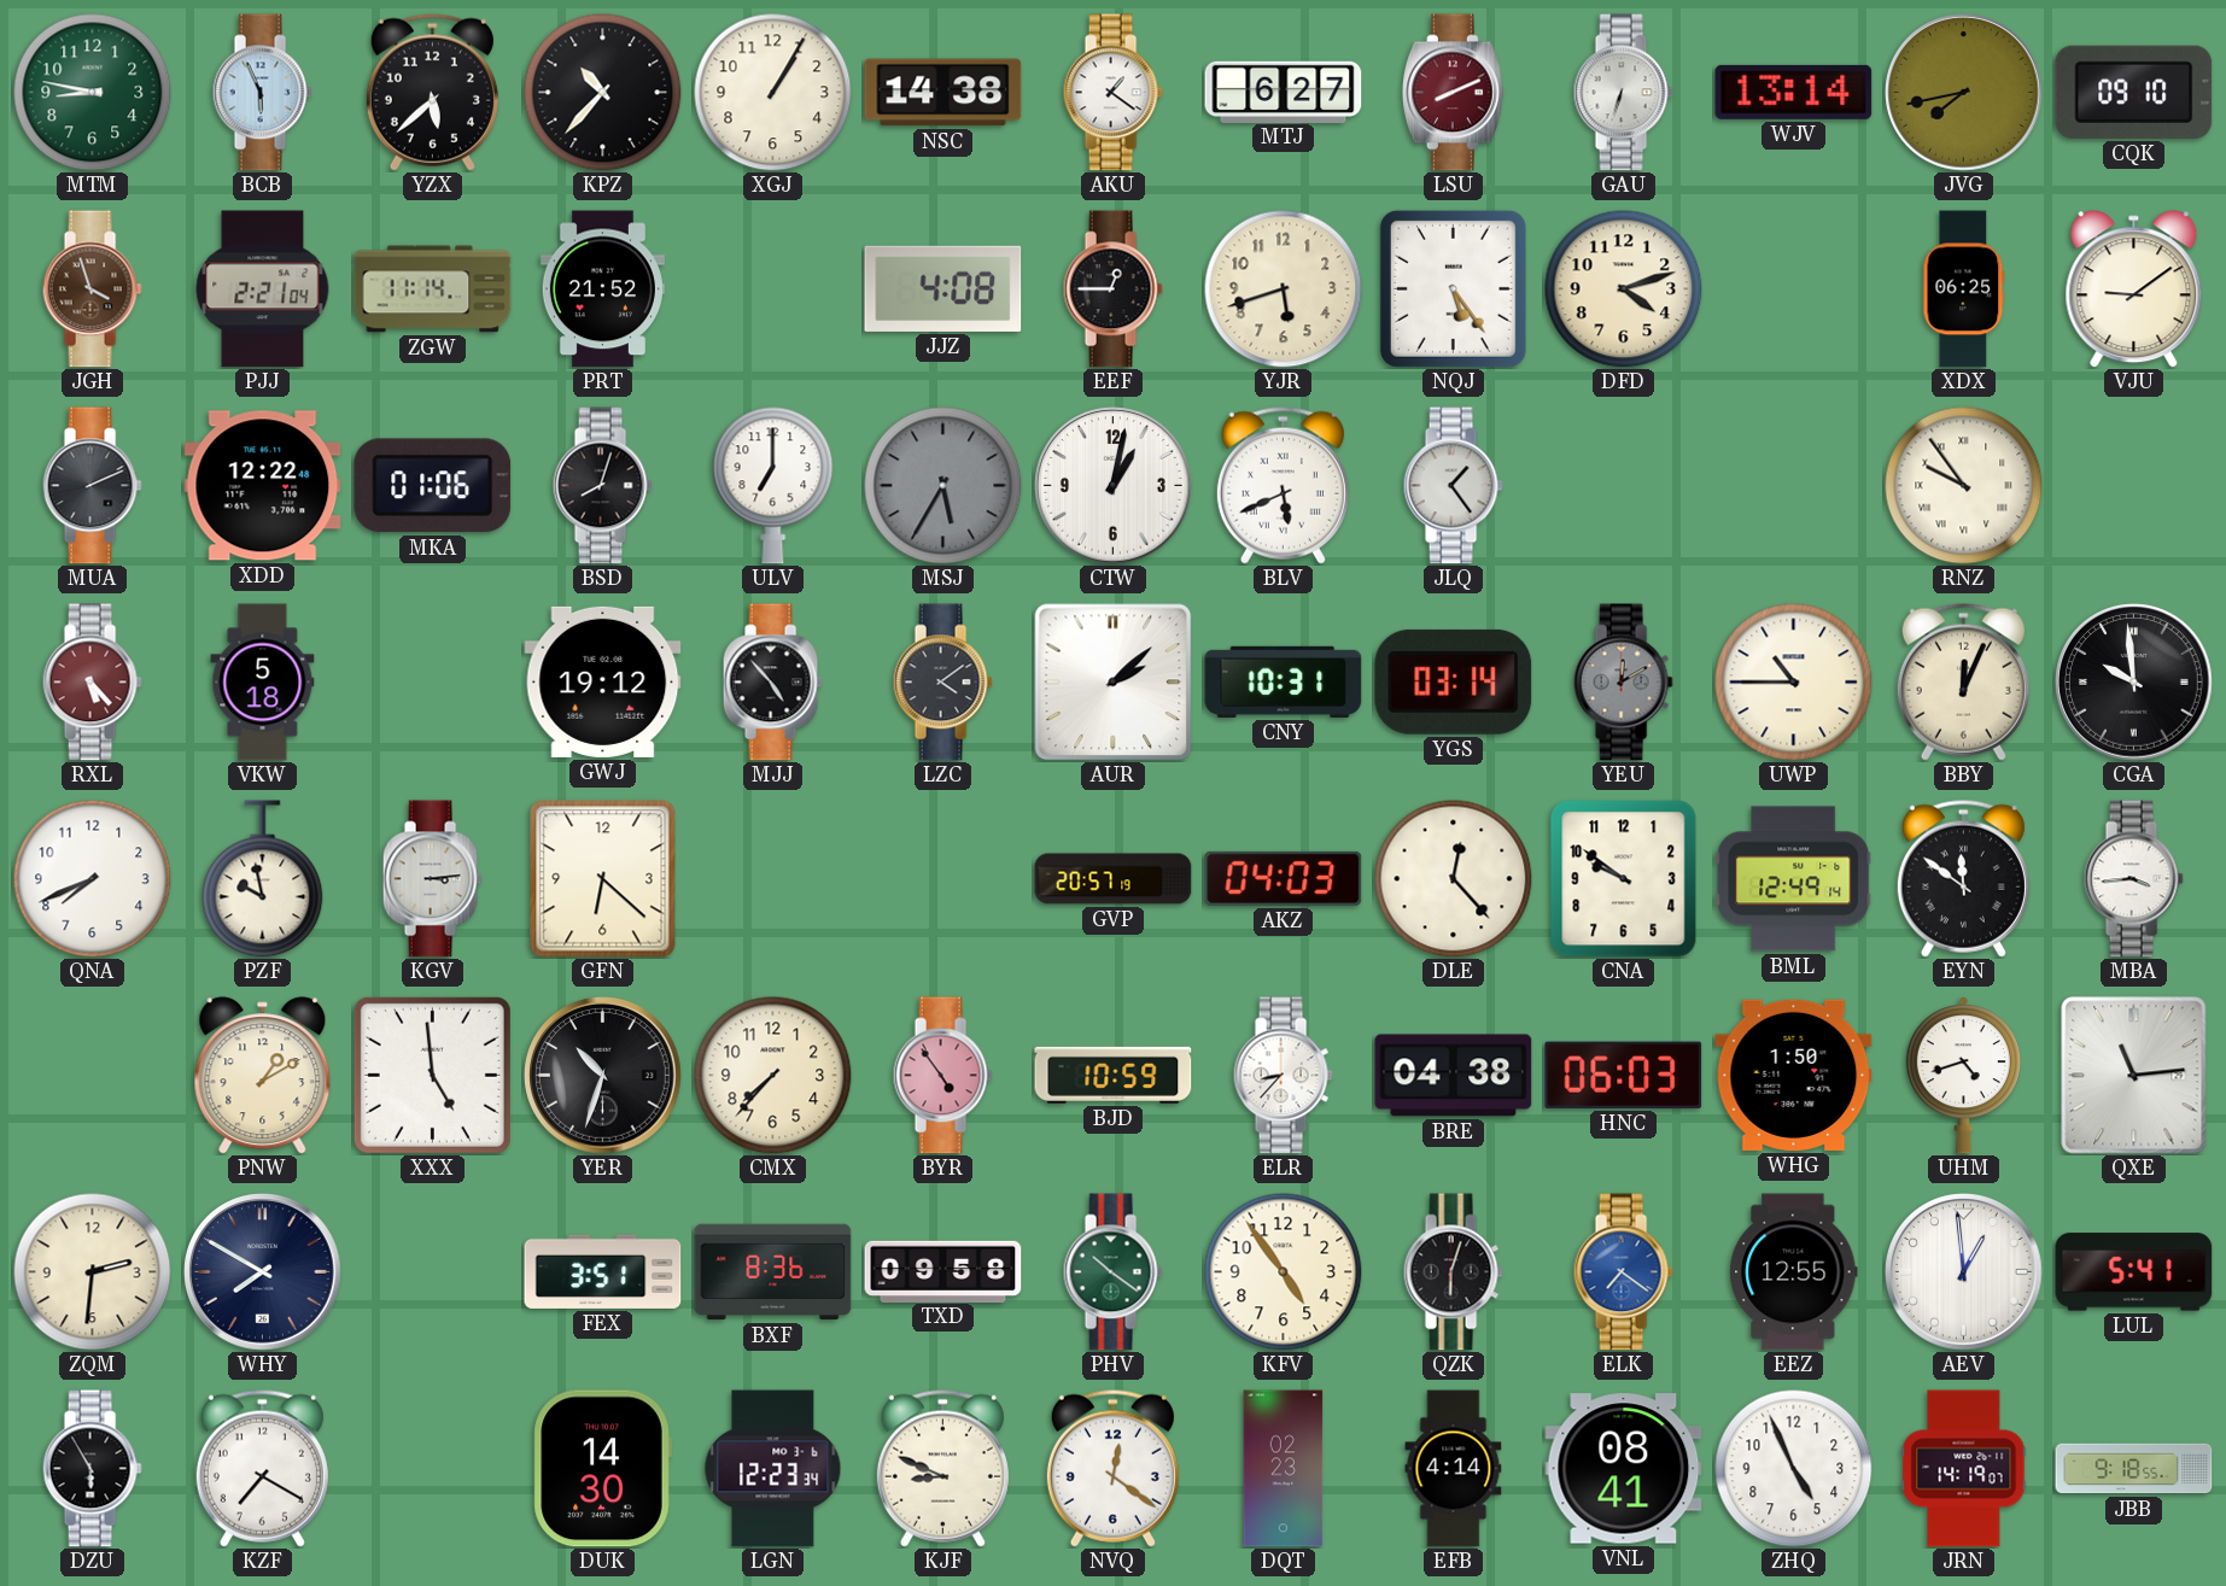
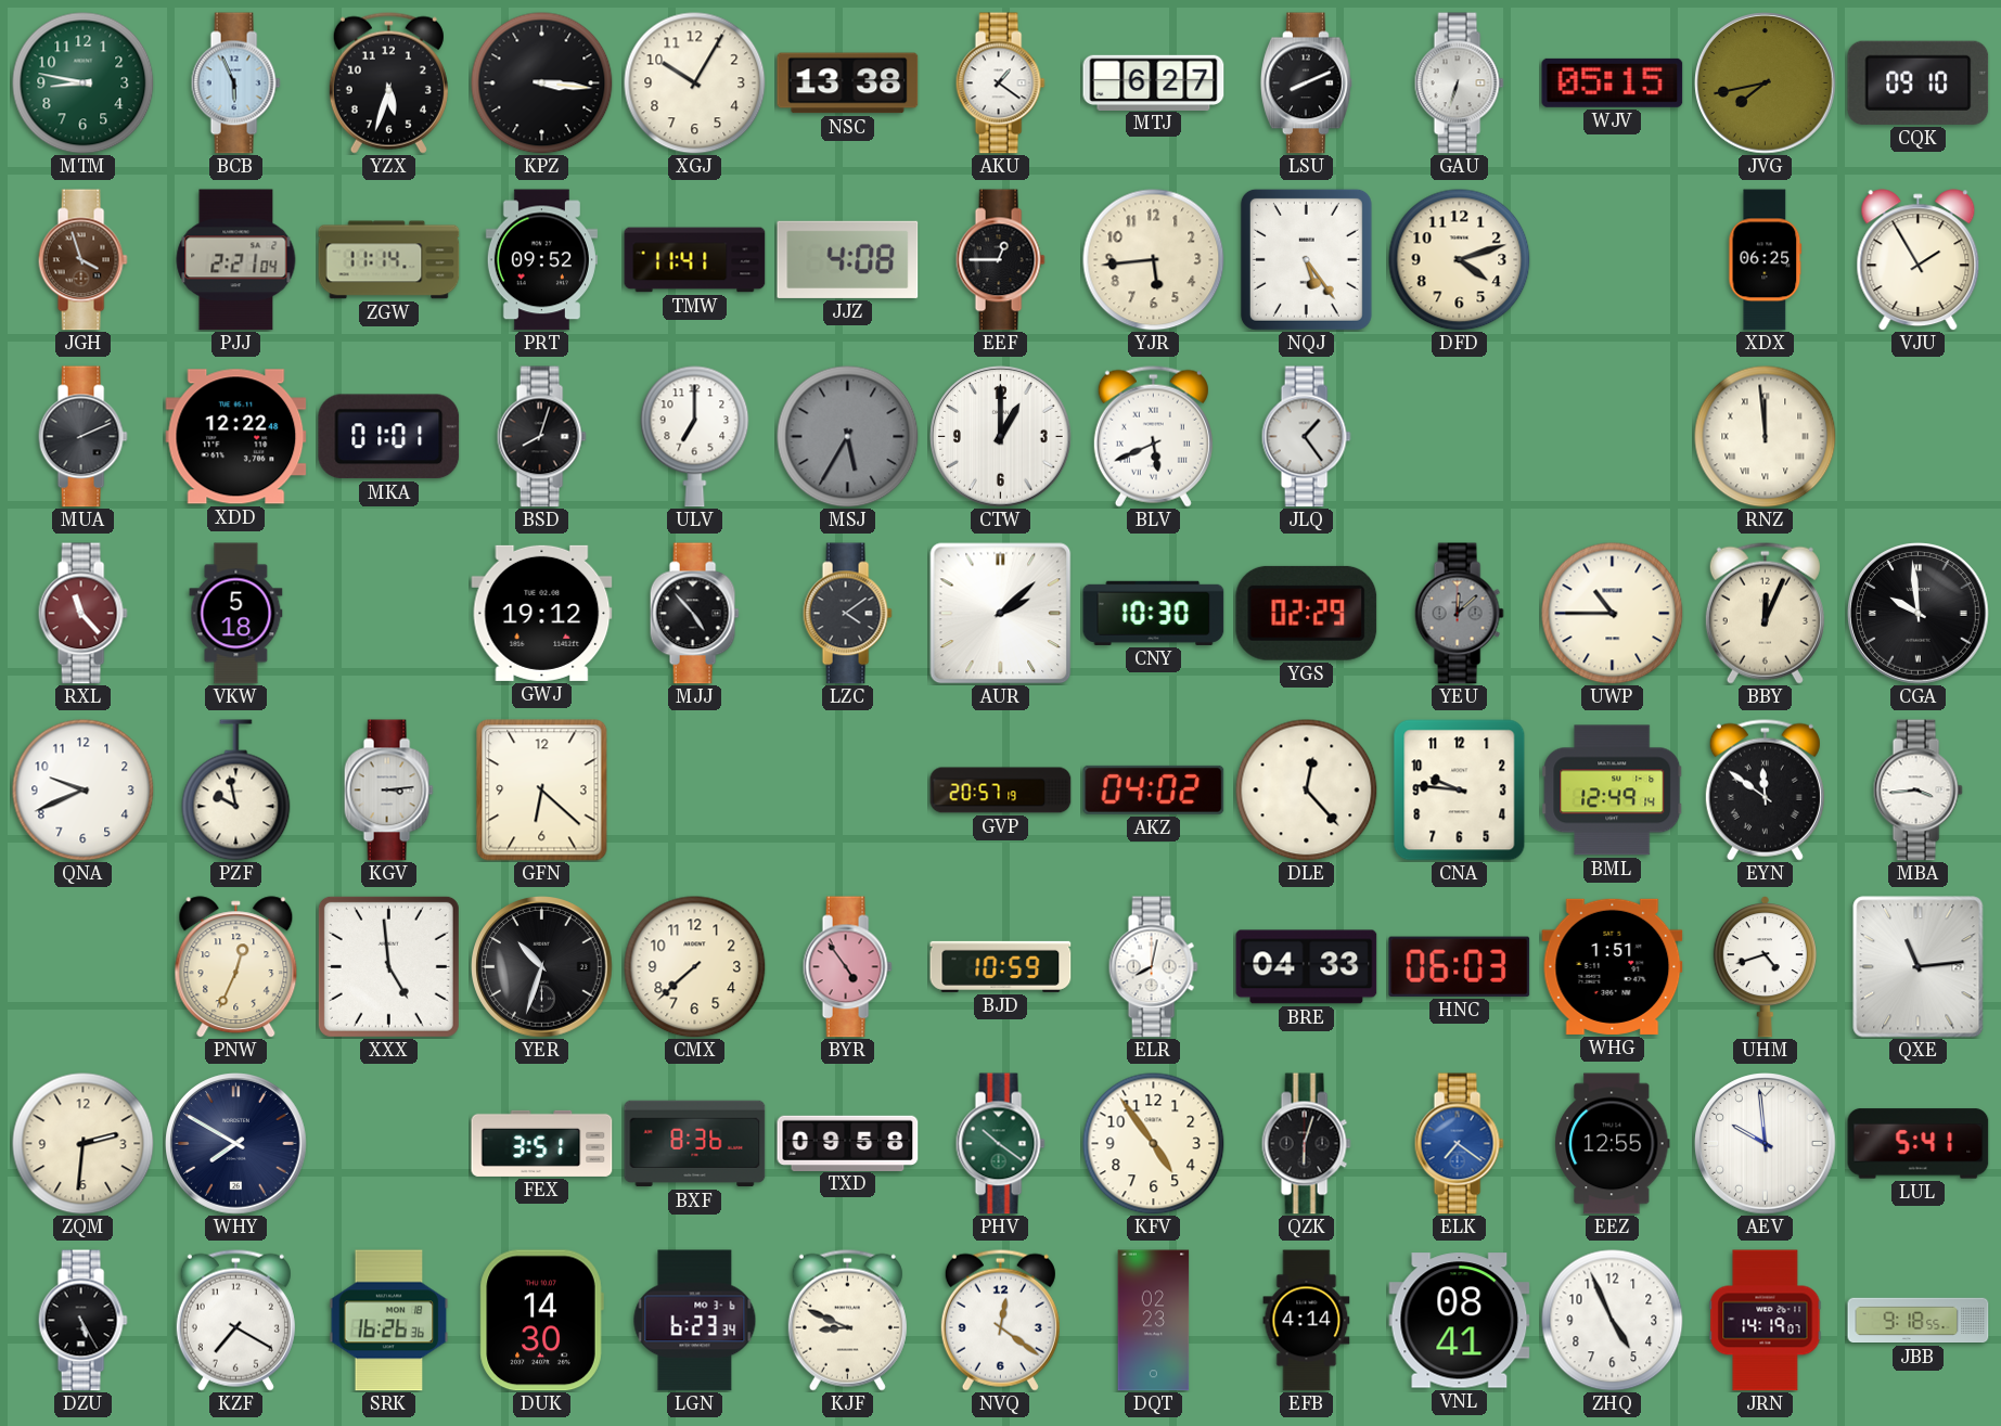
YZX: 5:38 -> 5:33
KPZ: 10:37 -> 3:16
XGJ: 1:05 -> 10:05
NSC: 14:38 -> 13:38
LSU dial: burgundy -> black
WJV: 13:14 -> 05:15
PRT: 21:52 -> 09:52
TMW: none -> 11:41
YJR: 5:42 -> 5:44
VJU: 9:09 -> 1:55
MKA: 01:06 -> 01:01
CTW: 1:02 -> 1:00
RNZ: 9:54 -> 11:59
RXL: 5:23 -> 11:23
CNY: 10:31 -> 10:30
YGS: 03:14 -> 02:29
YEU: 12:10 -> 12:08
QNA: 7:41 -> 9:41
AKZ: 04:03 -> 04:02
CNA: 9:51 -> 9:46
PNW: 1:10 -> 12:34
CMX: 7:37 -> 7:38
ELR: 8:37 -> 8:02
BRE: 04:38 -> 04:33
WHG: 1:50 -> 1:51
AEV: 12:59 -> 9:59
DZU: 5:55 -> 5:25
SRK: none -> 16:26
LGN: 12:23 -> 6:23
